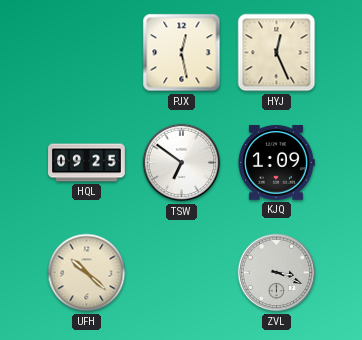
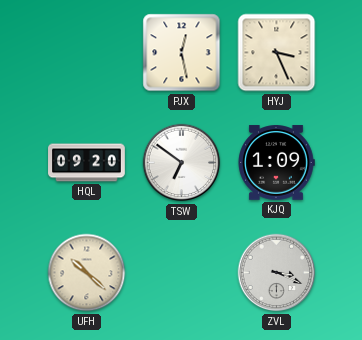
HYJ: 12:26 -> 3:26
HQL: 09:25 -> 09:20
